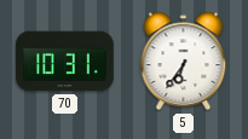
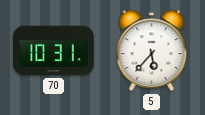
5: 6:36 -> 5:37
